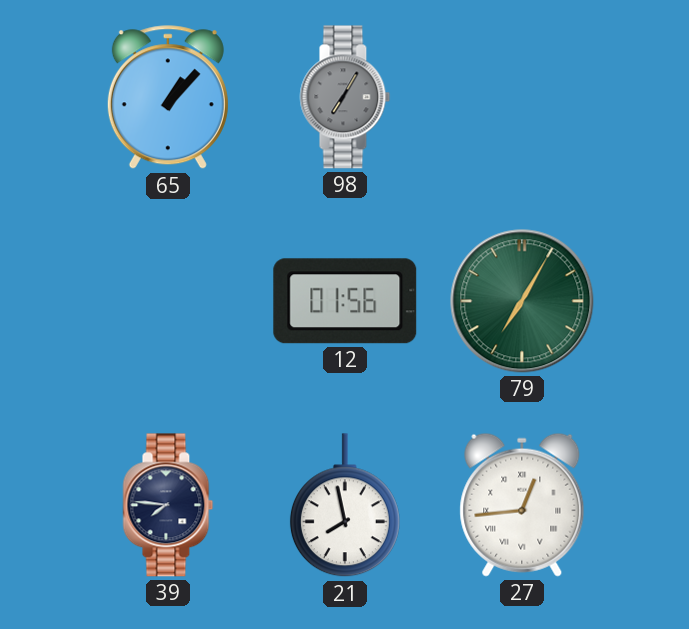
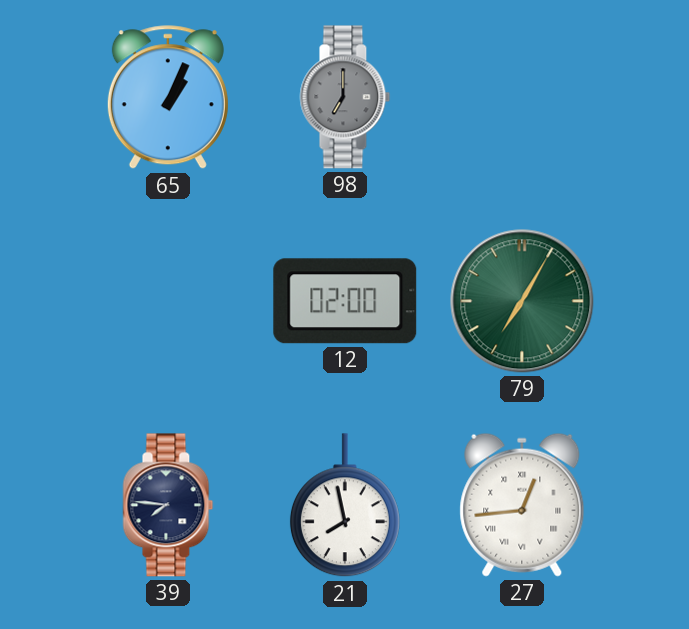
65: 1:07 -> 1:04
98: 7:05 -> 7:00
12: 01:56 -> 02:00
